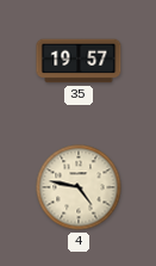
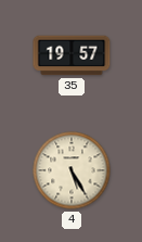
4: 4:47 -> 5:25
